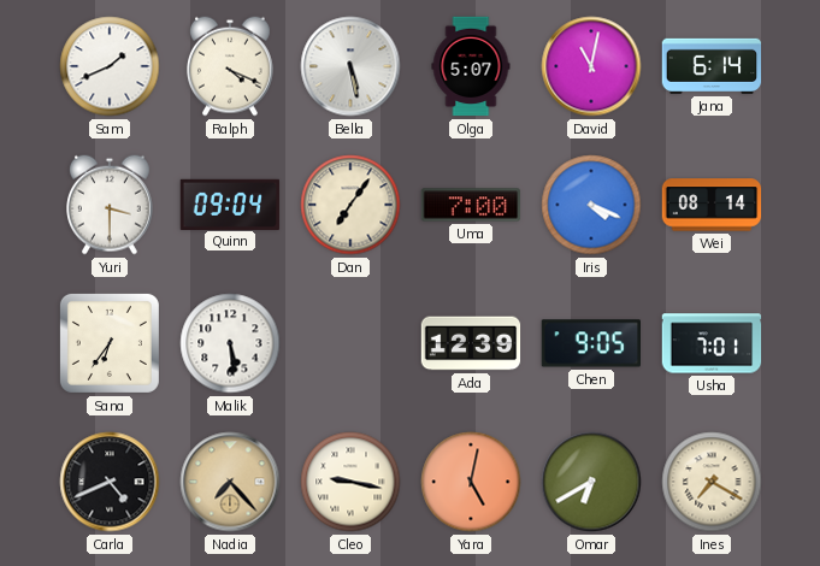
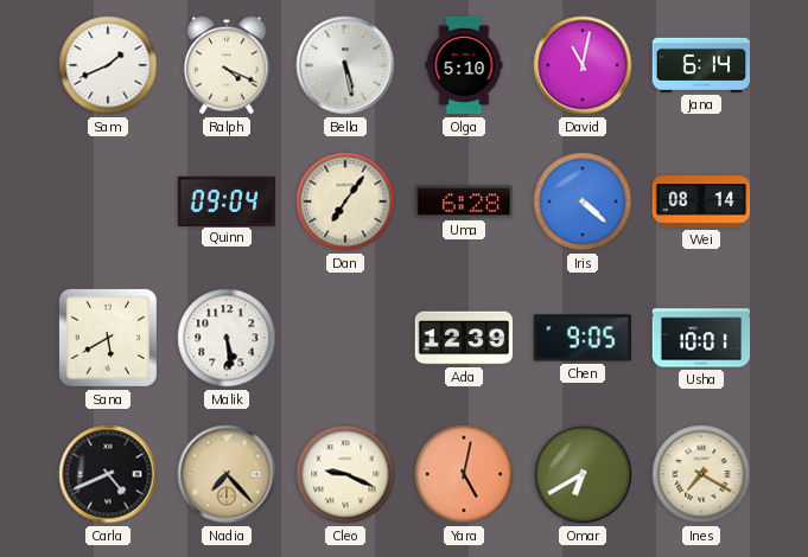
Olga: 5:07 -> 5:10
Yuri: 3:30 -> none
Uma: 7:00 -> 6:28
Iris: 4:19 -> 4:22
Sana: 6:36 -> 5:40
Usha: 7:01 -> 10:01
Cleo: 9:17 -> 9:19
